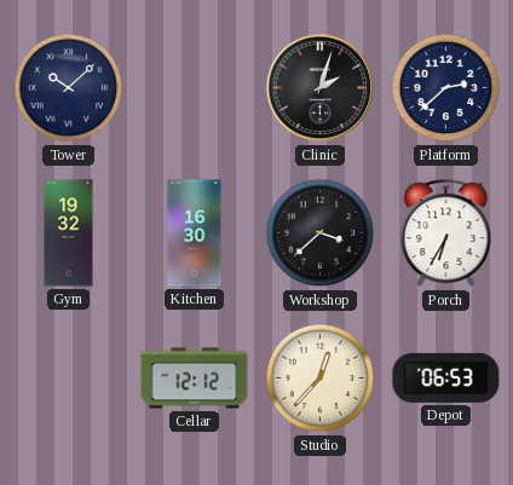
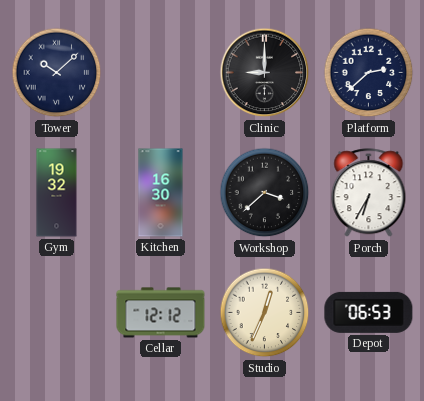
Clinic: 2:03 -> 9:00
Studio: 12:37 -> 12:34
